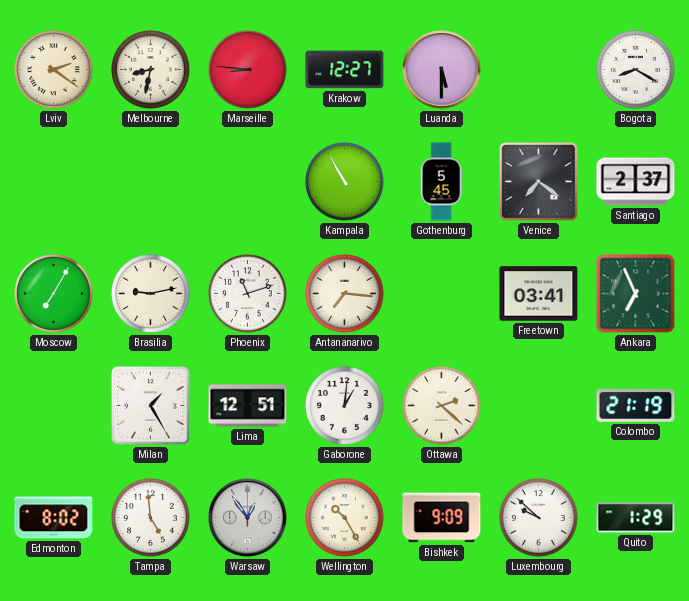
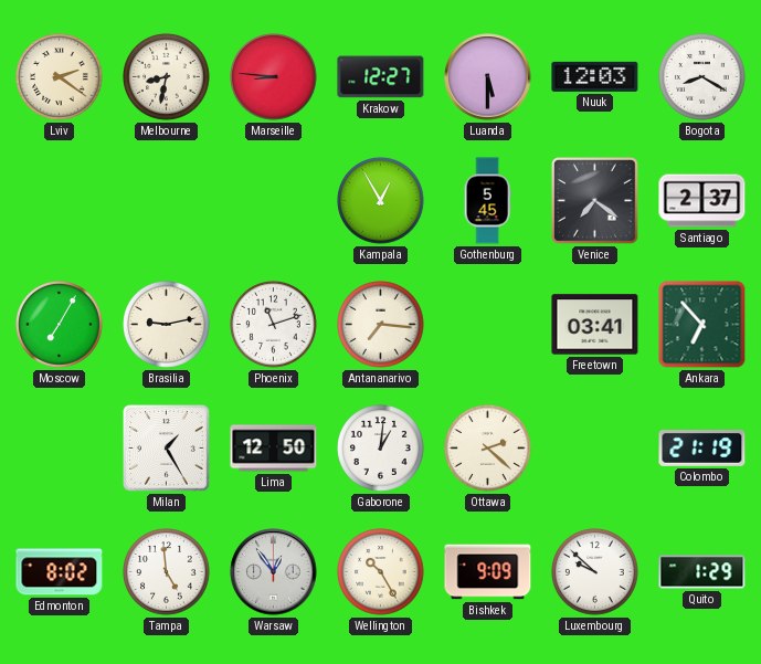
Nuuk: none -> 12:03
Kampala: 10:55 -> 12:55
Ankara: 6:56 -> 6:53
Lima: 12:51 -> 12:50
